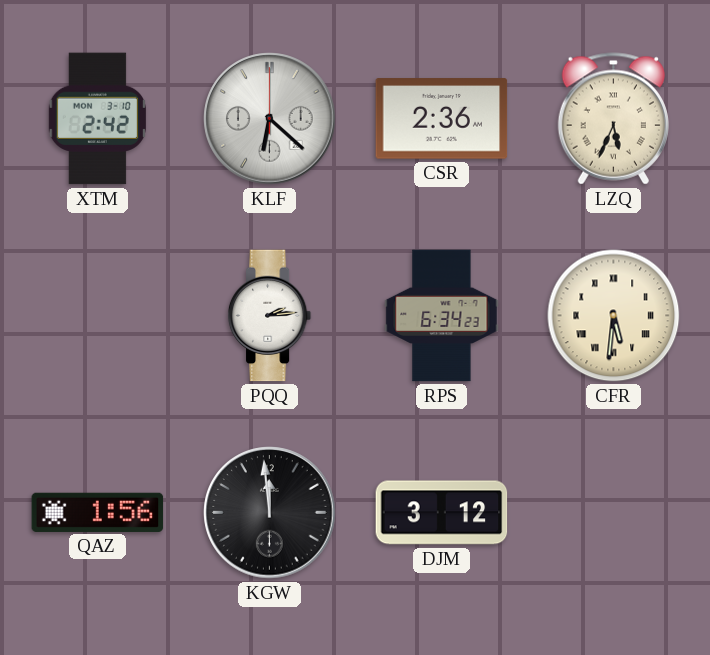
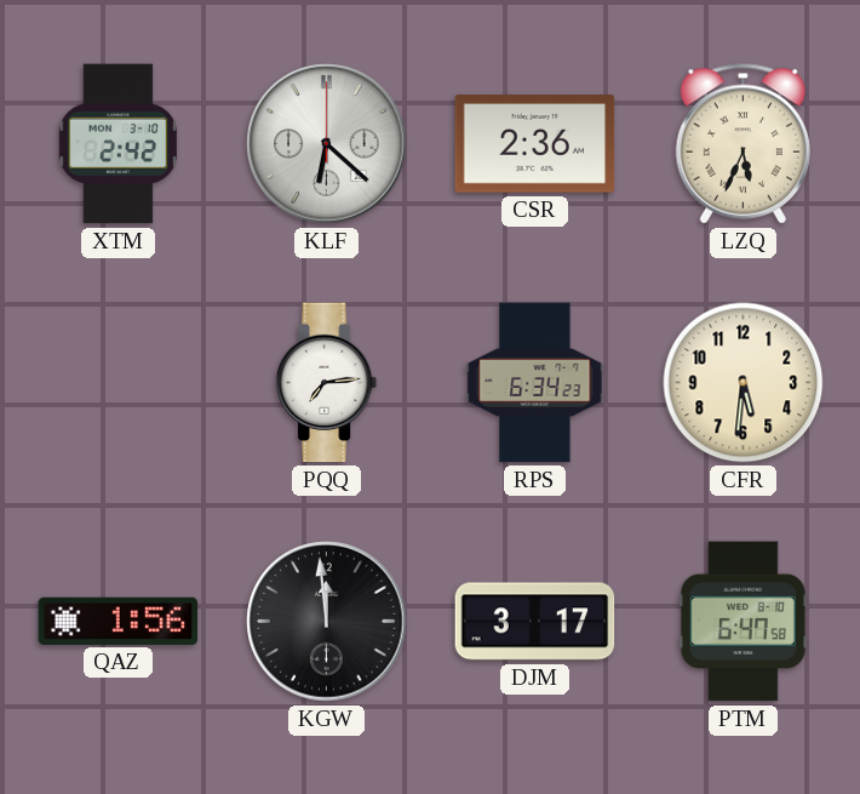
PQQ: 2:14 -> 7:14
CFR numerals: Roman -> Arabic
DJM: 3:12 -> 3:17
PTM: none -> 6:47
